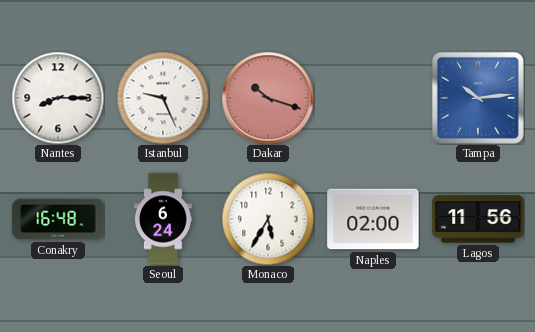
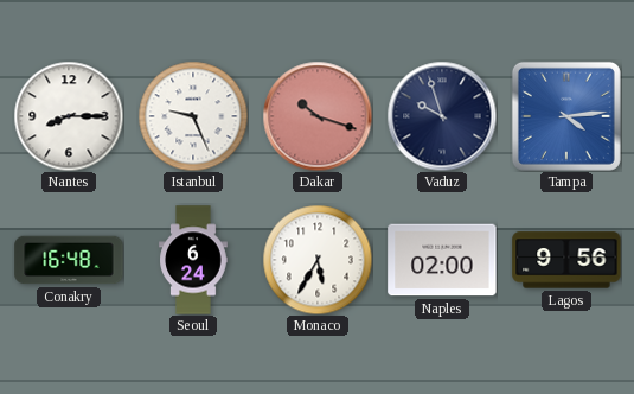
Vaduz: none -> 9:57
Tampa: 10:14 -> 4:14
Lagos: 11:56 -> 9:56
